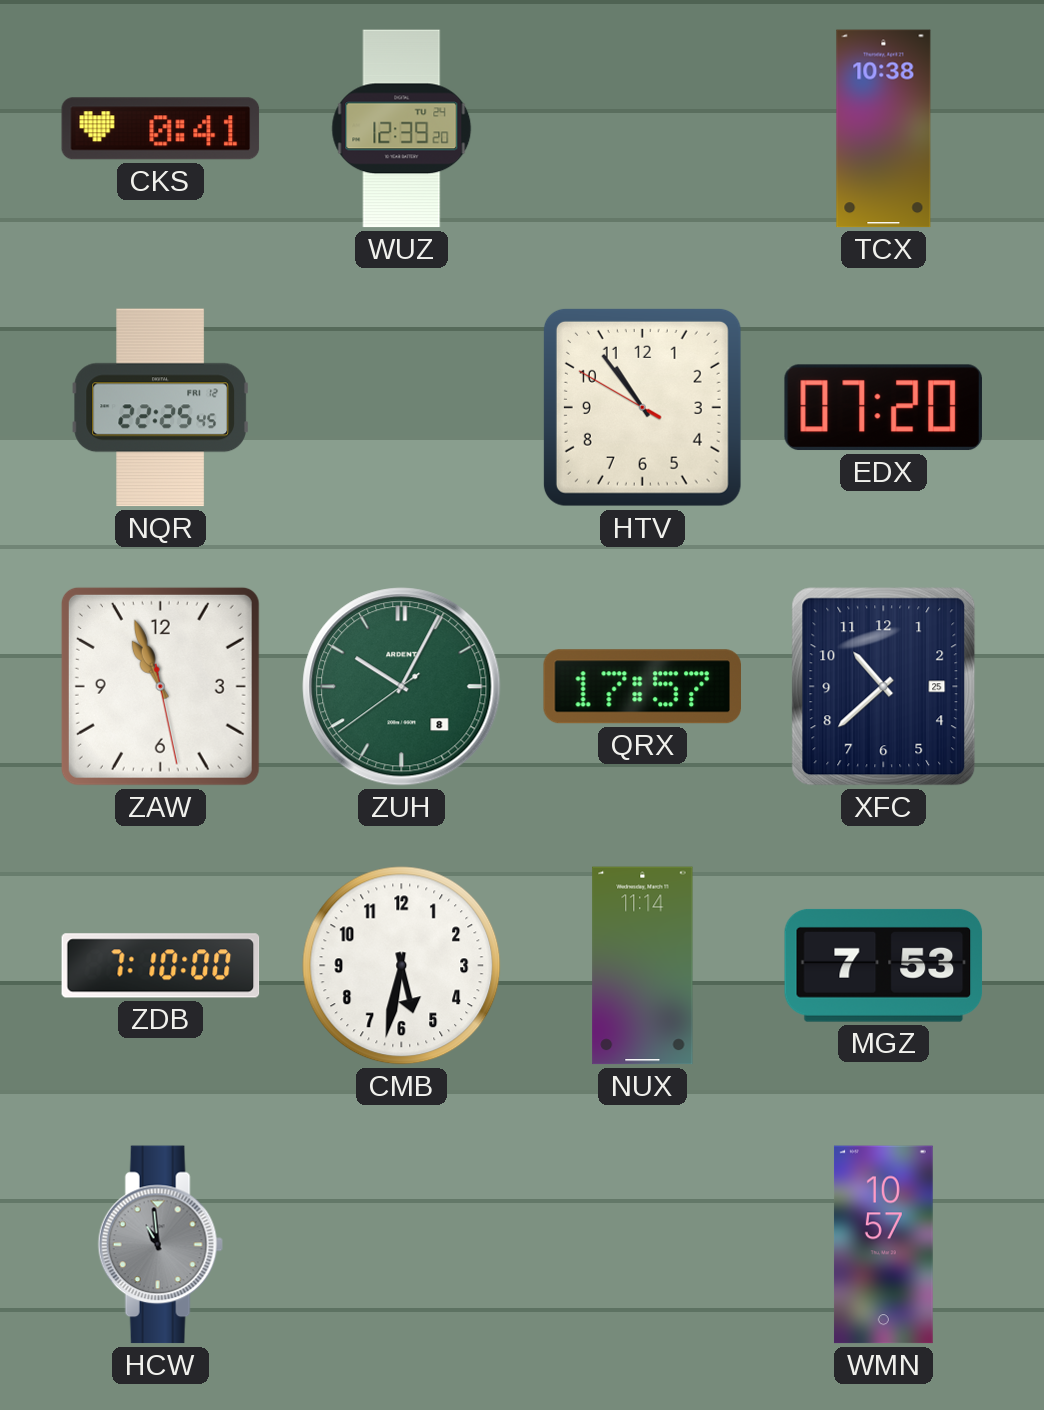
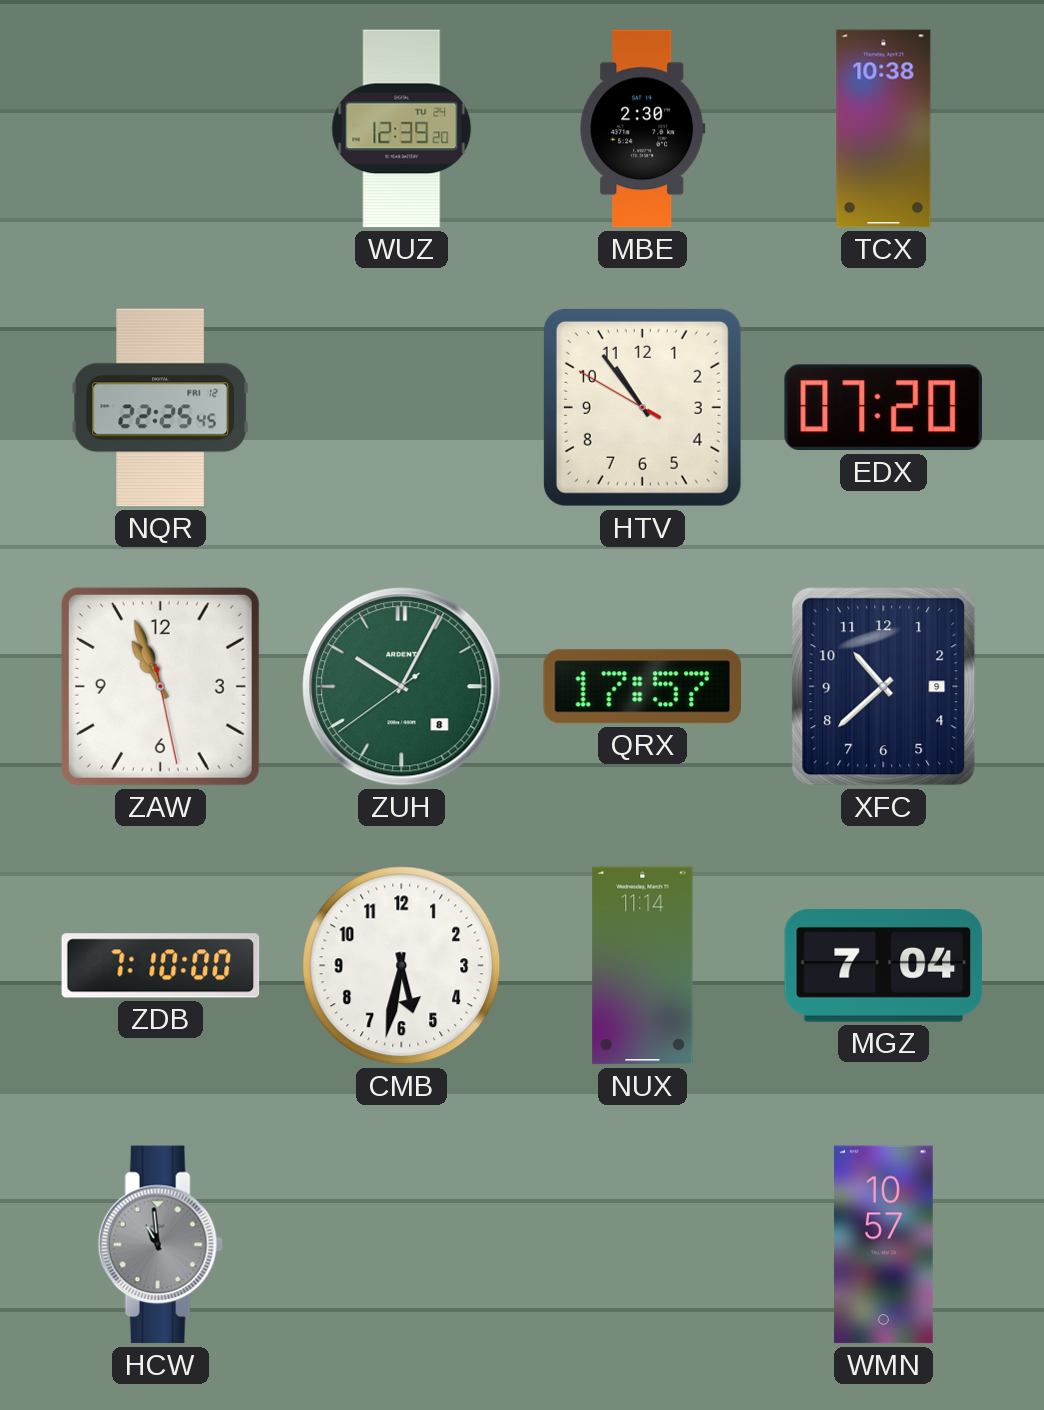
CKS: 0:41 -> none
MBE: none -> 2:30
XFC date: 25 -> 9
MGZ: 7:53 -> 7:04
